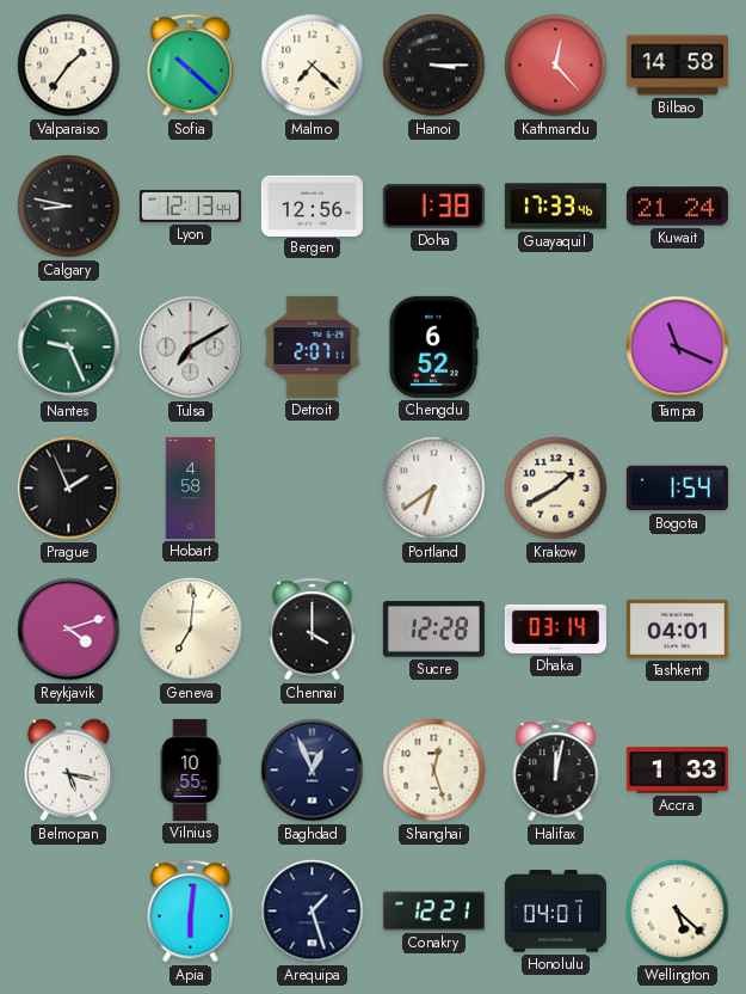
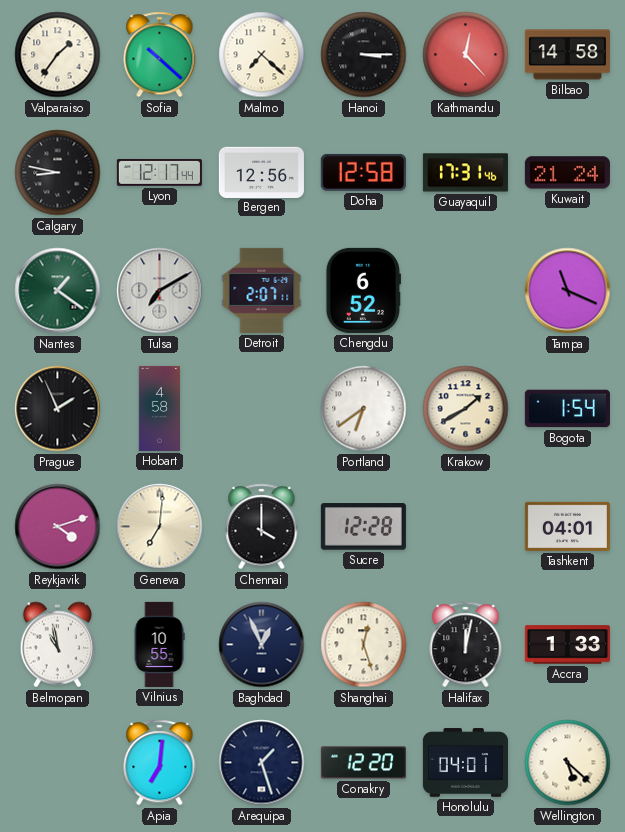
Lyon: 12:13 -> 12:17
Doha: 1:38 -> 12:58
Guayaquil: 17:33 -> 17:31
Nantes: 9:26 -> 1:21
Dhaka: 03:14 -> none
Belmopan: 5:17 -> 10:58
Apia: 6:01 -> 7:01
Conakry: 12:21 -> 12:20
